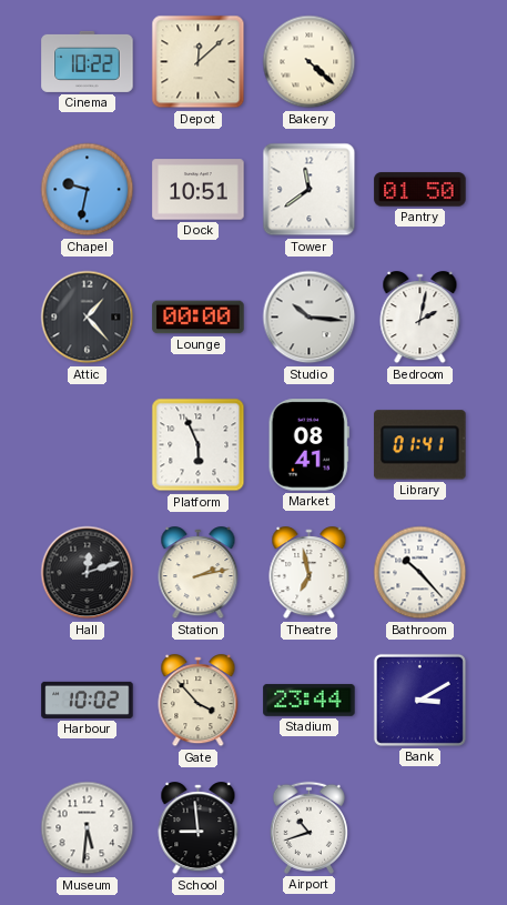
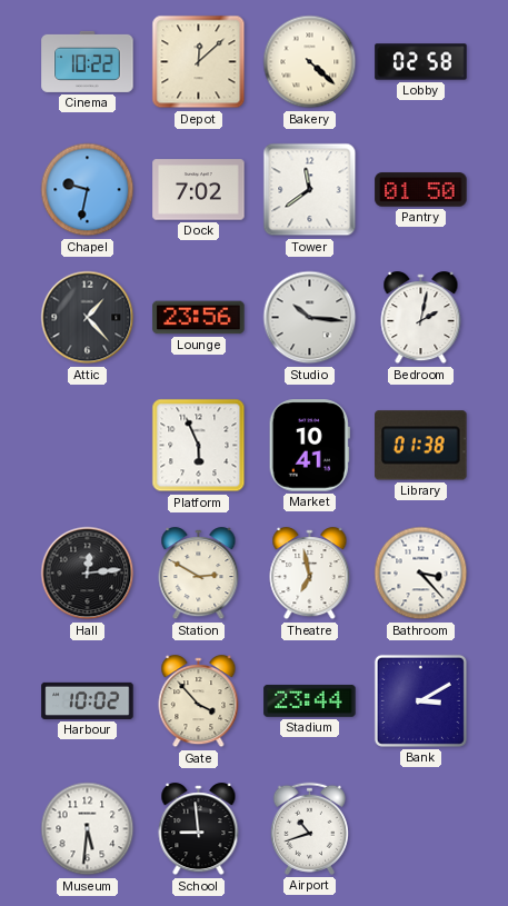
Lobby: none -> 02:58
Dock: 10:51 -> 7:02
Lounge: 00:00 -> 23:56
Market: 08:41 -> 10:41
Library: 01:41 -> 01:38
Hall: 12:12 -> 12:14
Station: 2:13 -> 2:50
Bathroom: 10:23 -> 3:23
